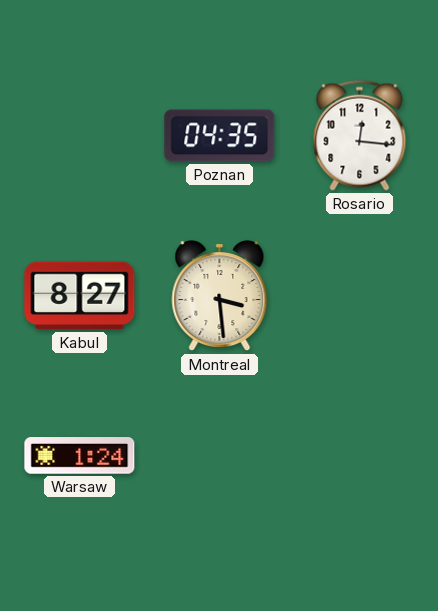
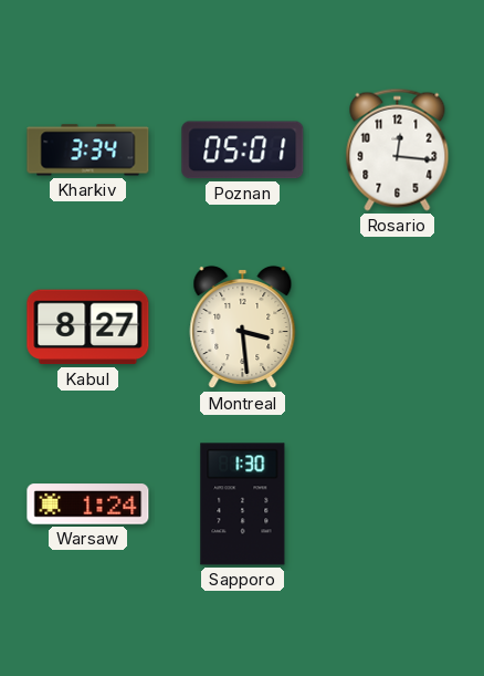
Kharkiv: none -> 3:34
Poznan: 04:35 -> 05:01
Sapporo: none -> 1:30
